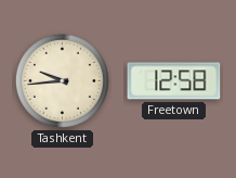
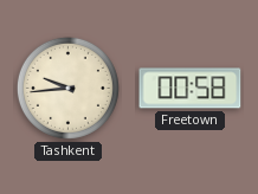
Freetown: 12:58 -> 00:58
